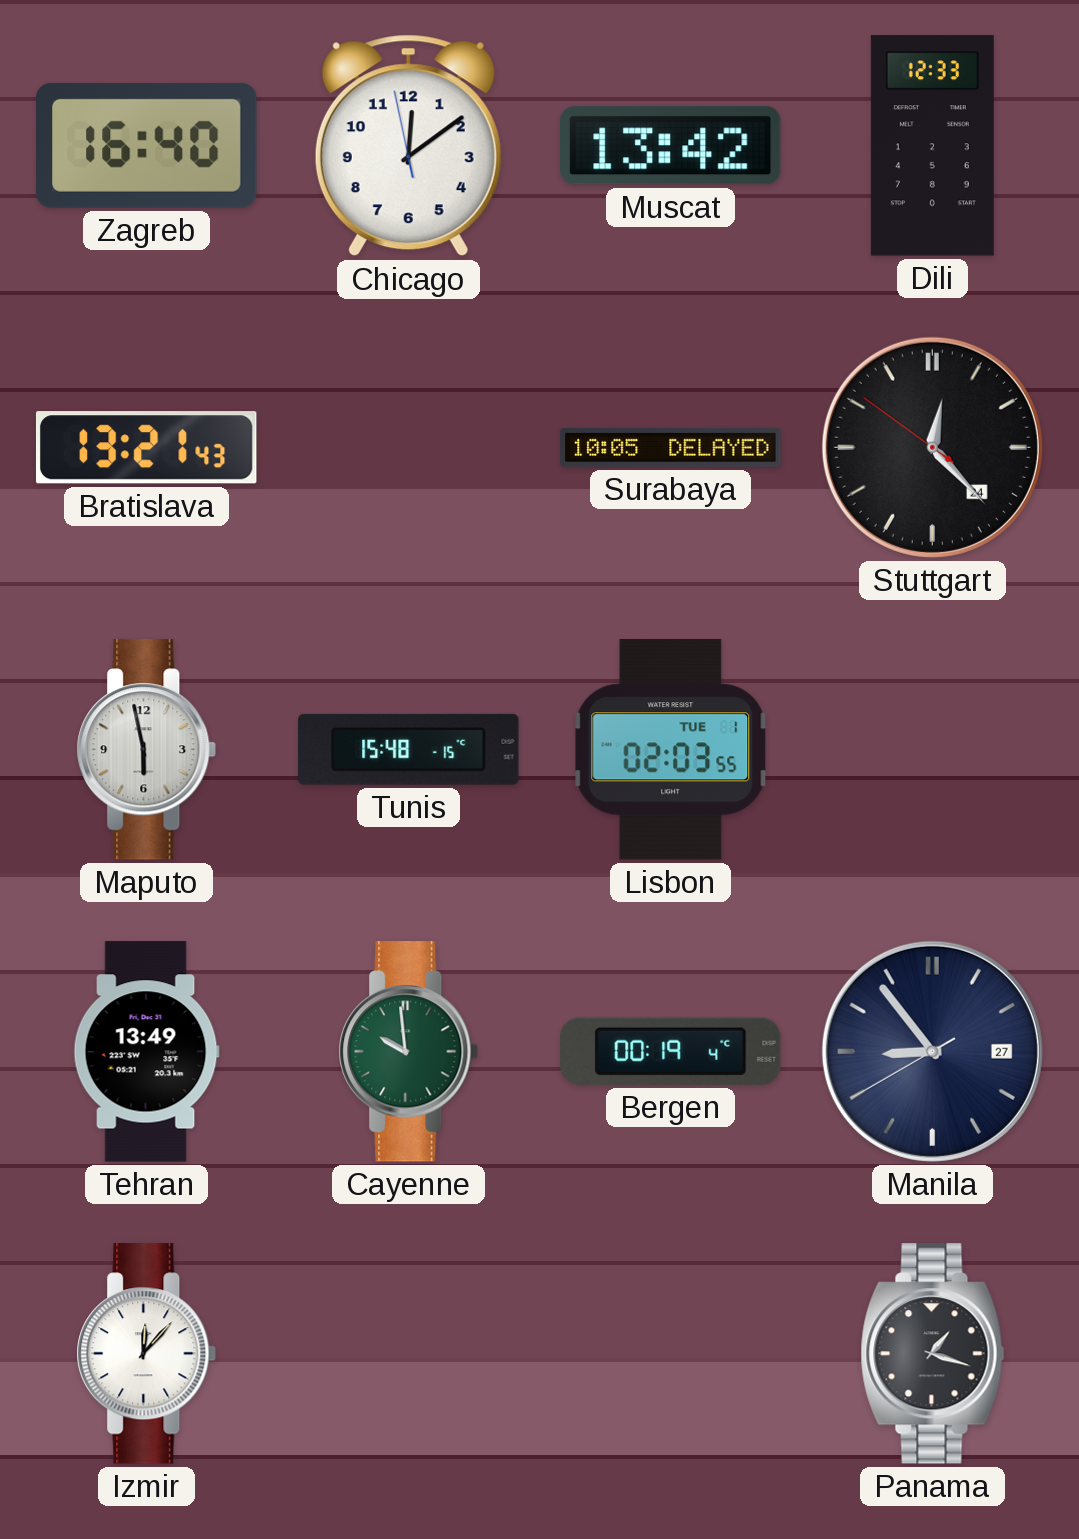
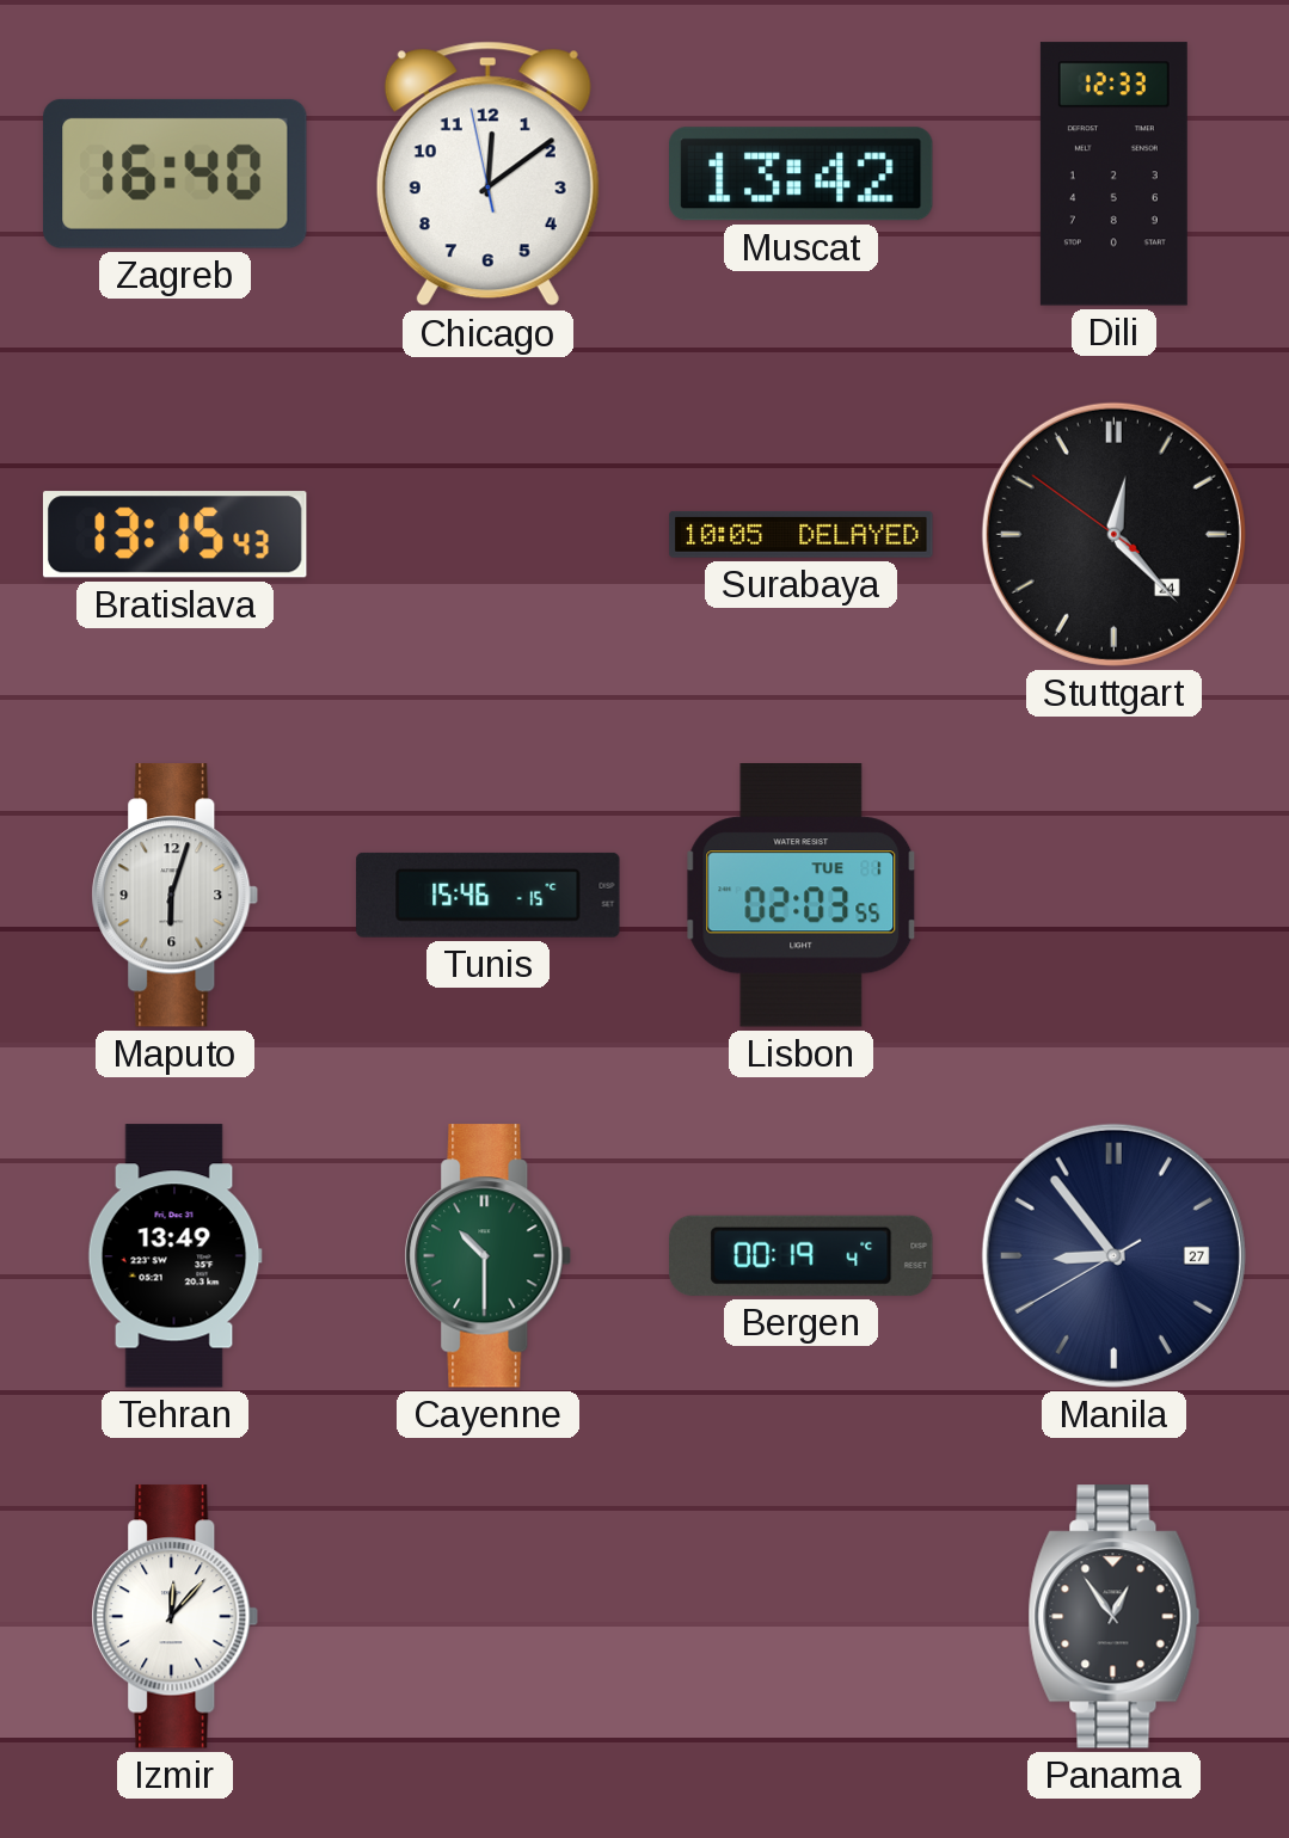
Bratislava: 13:21 -> 13:15
Maputo: 5:58 -> 6:03
Tunis: 15:48 -> 15:46
Cayenne: 9:59 -> 10:30
Panama: 1:18 -> 12:54
